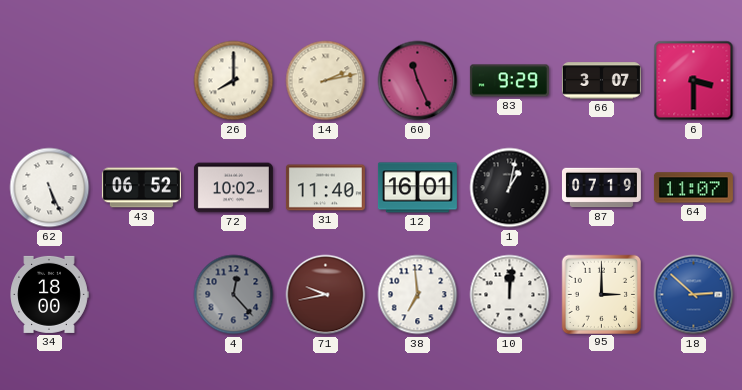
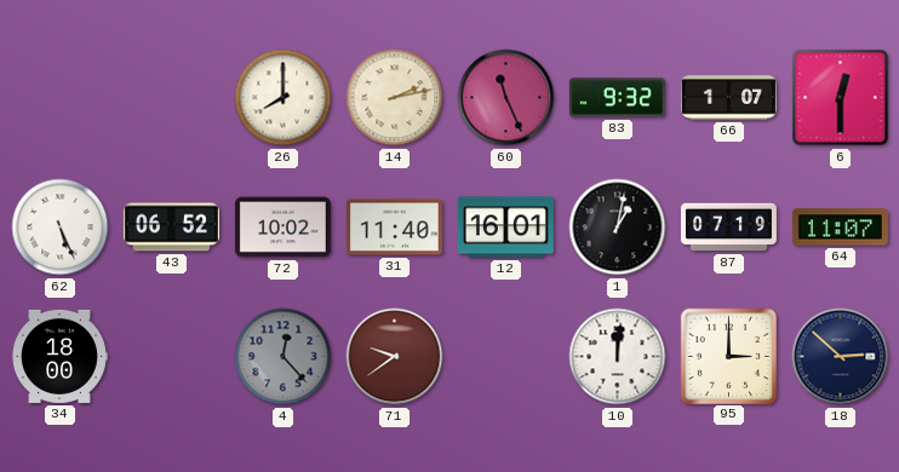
83: 9:29 -> 9:32
66: 3:07 -> 1:07
6: 3:30 -> 12:30
71: 9:43 -> 9:39
38: 6:59 -> none
18 dial: blue -> navy
